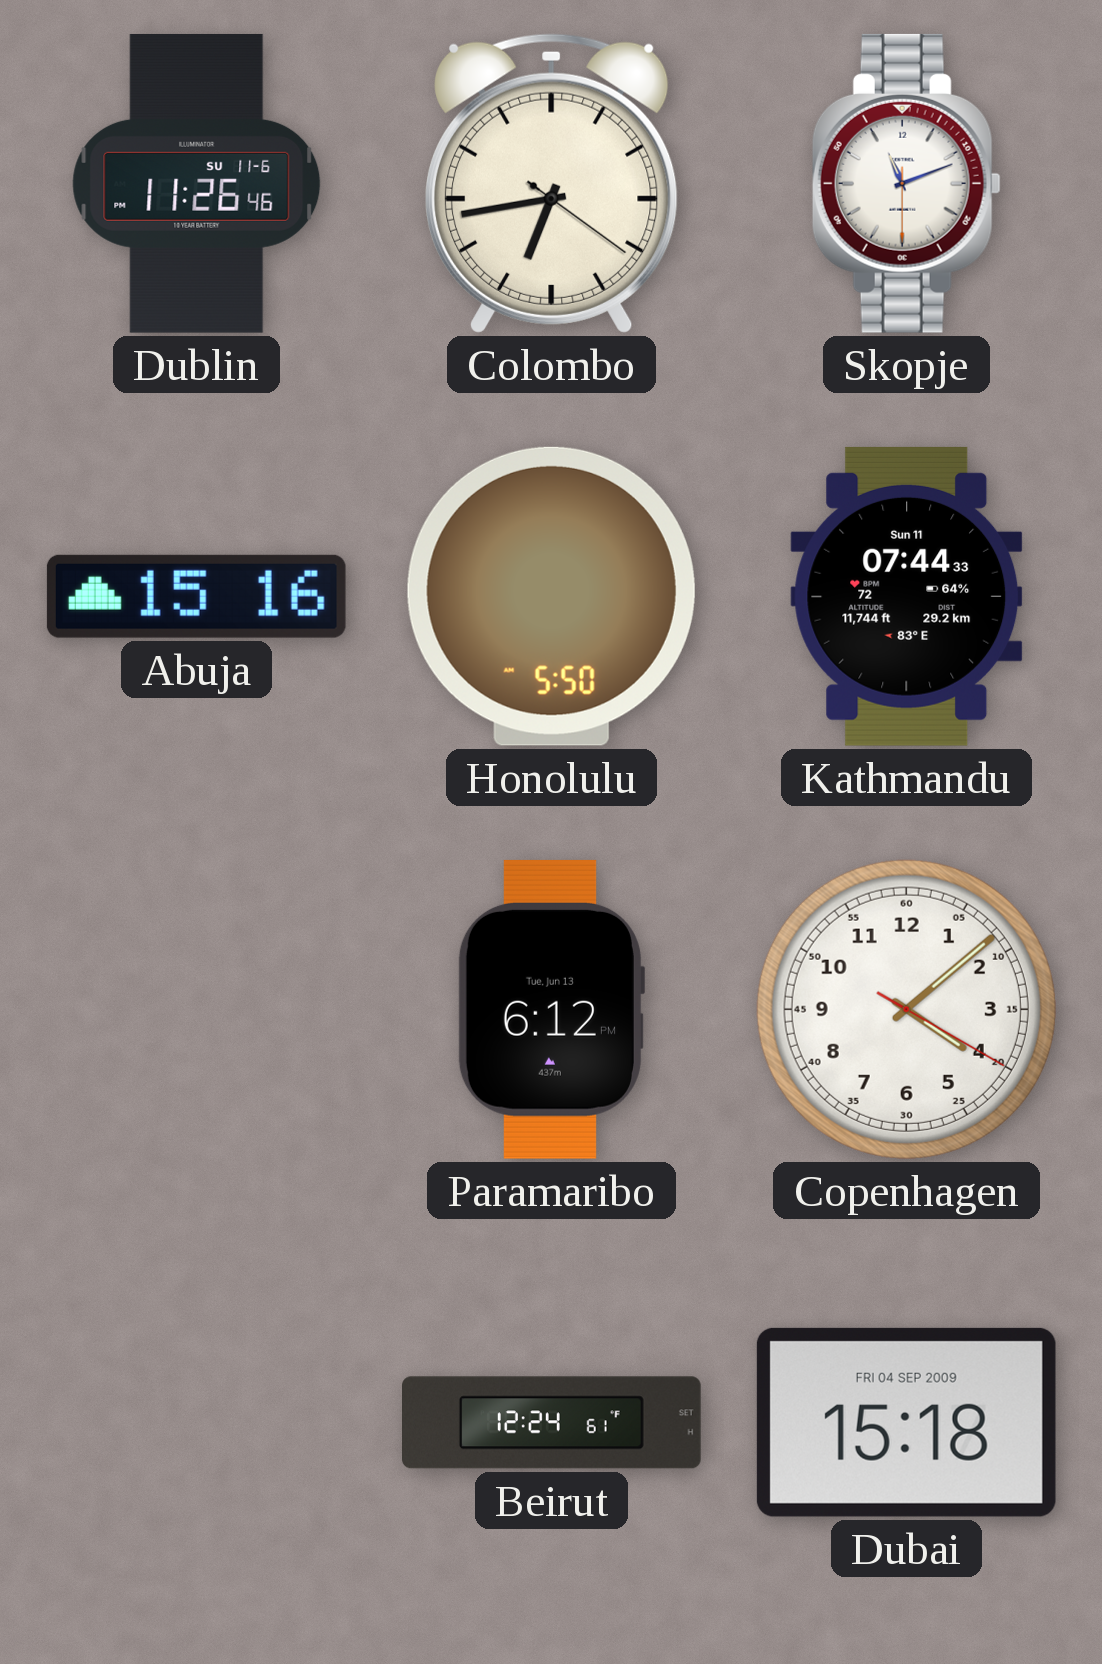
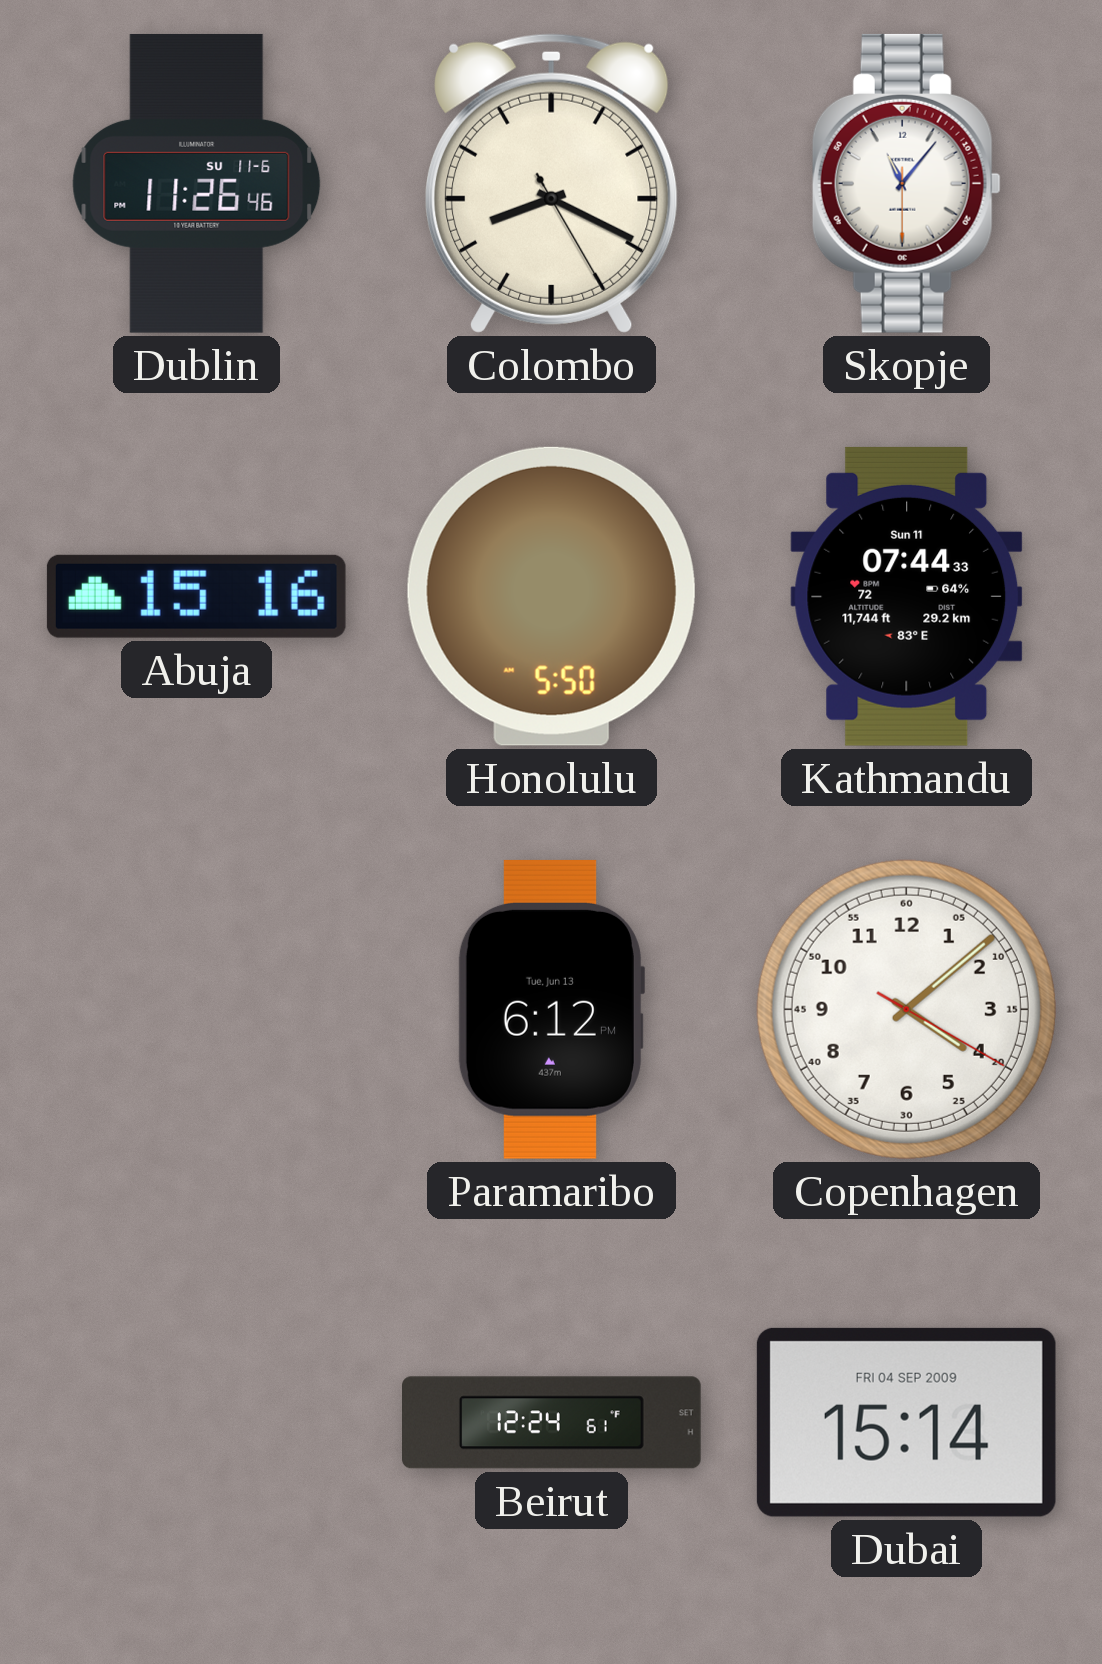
Colombo: 6:43 -> 8:19
Skopje: 11:11 -> 11:06
Dubai: 15:18 -> 15:14
